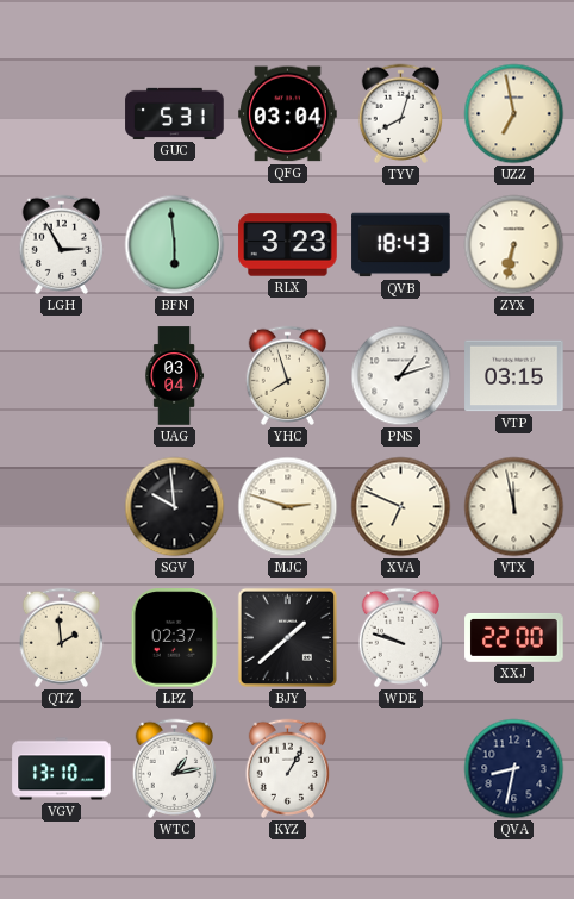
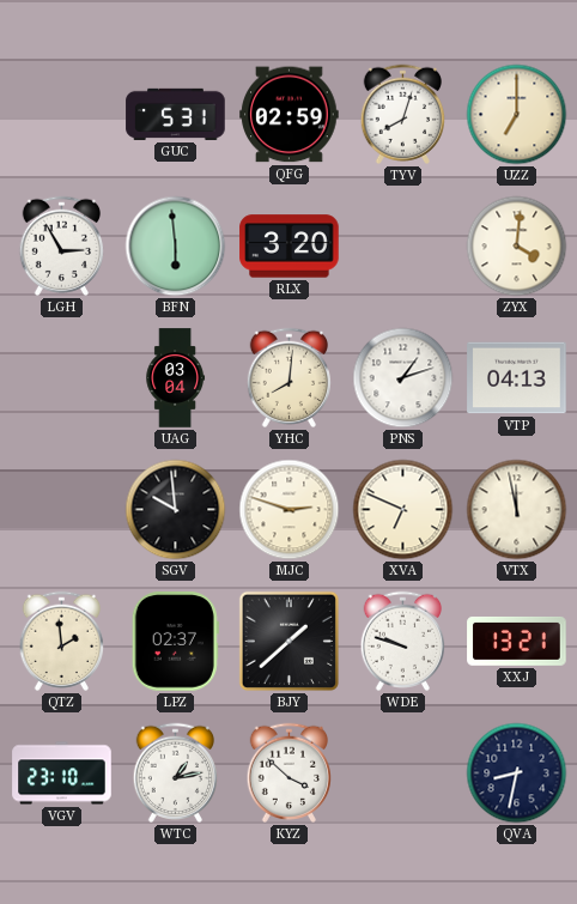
QFG: 03:04 -> 02:59
UZZ: 6:58 -> 7:00
RLX: 3:23 -> 3:20
QVB: 18:43 -> none
ZYX: 6:32 -> 4:01
YHC: 7:57 -> 8:01
VTP: 03:15 -> 04:13
XXJ: 22:00 -> 13:21
VGV: 13:10 -> 23:10
KYZ: 1:05 -> 3:52
